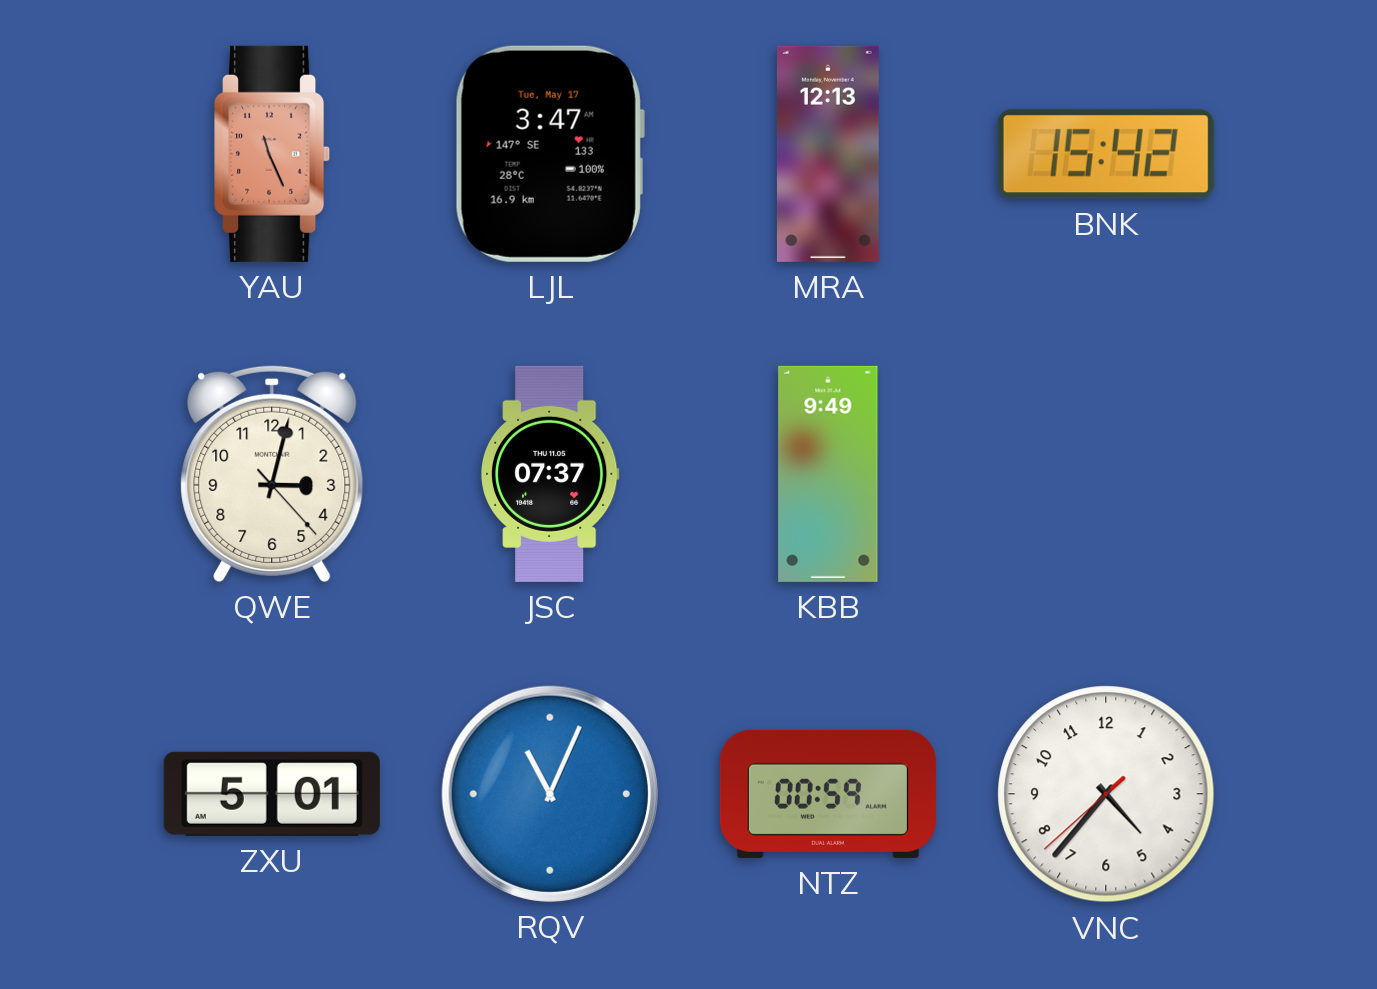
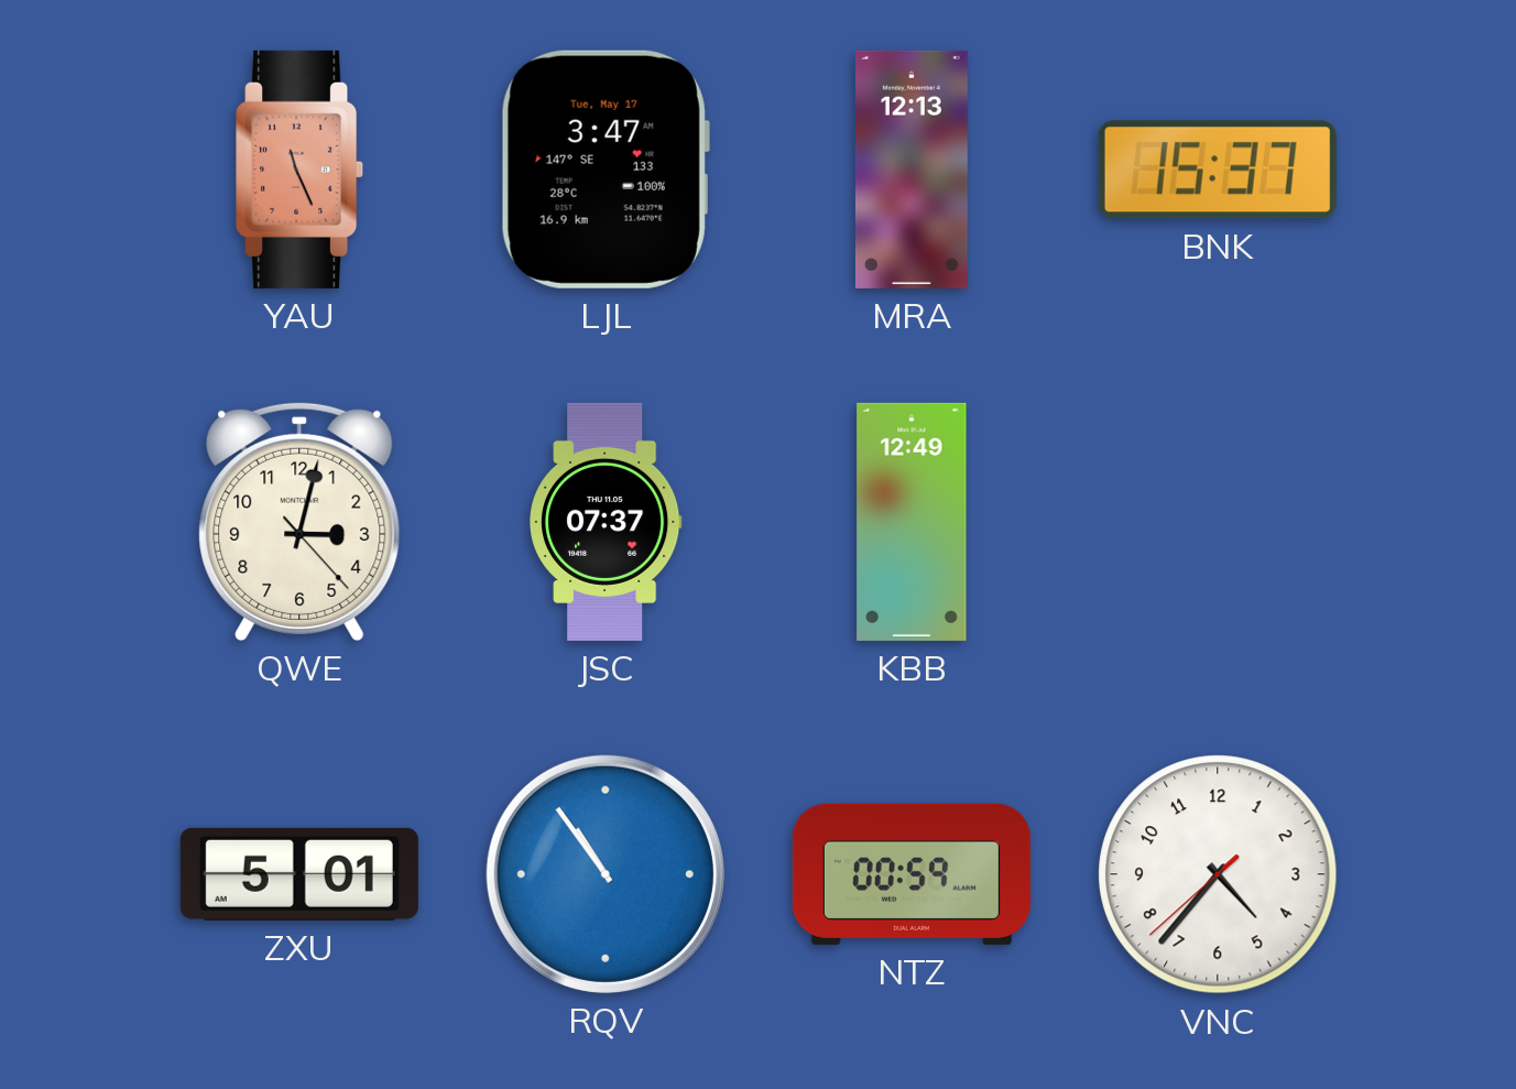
BNK: 15:42 -> 15:37
KBB: 9:49 -> 12:49
RQV: 11:04 -> 10:54
